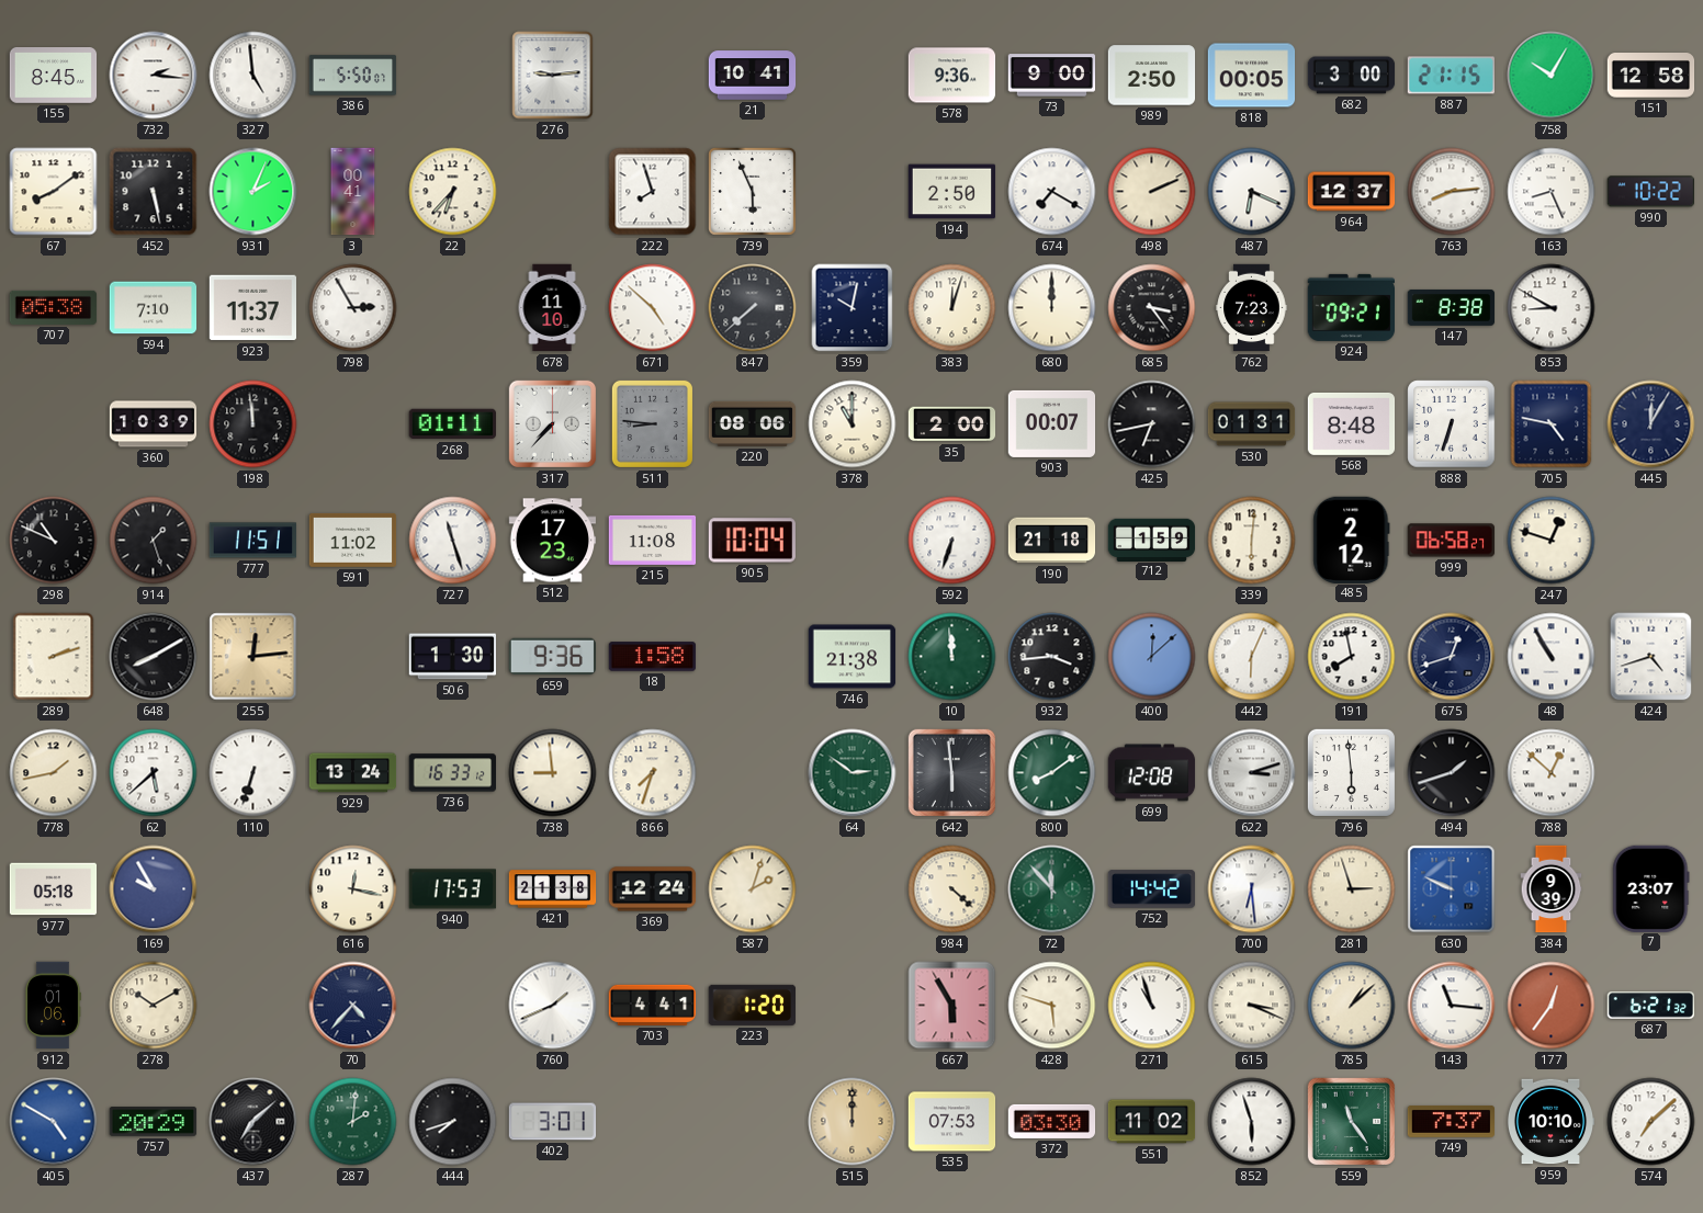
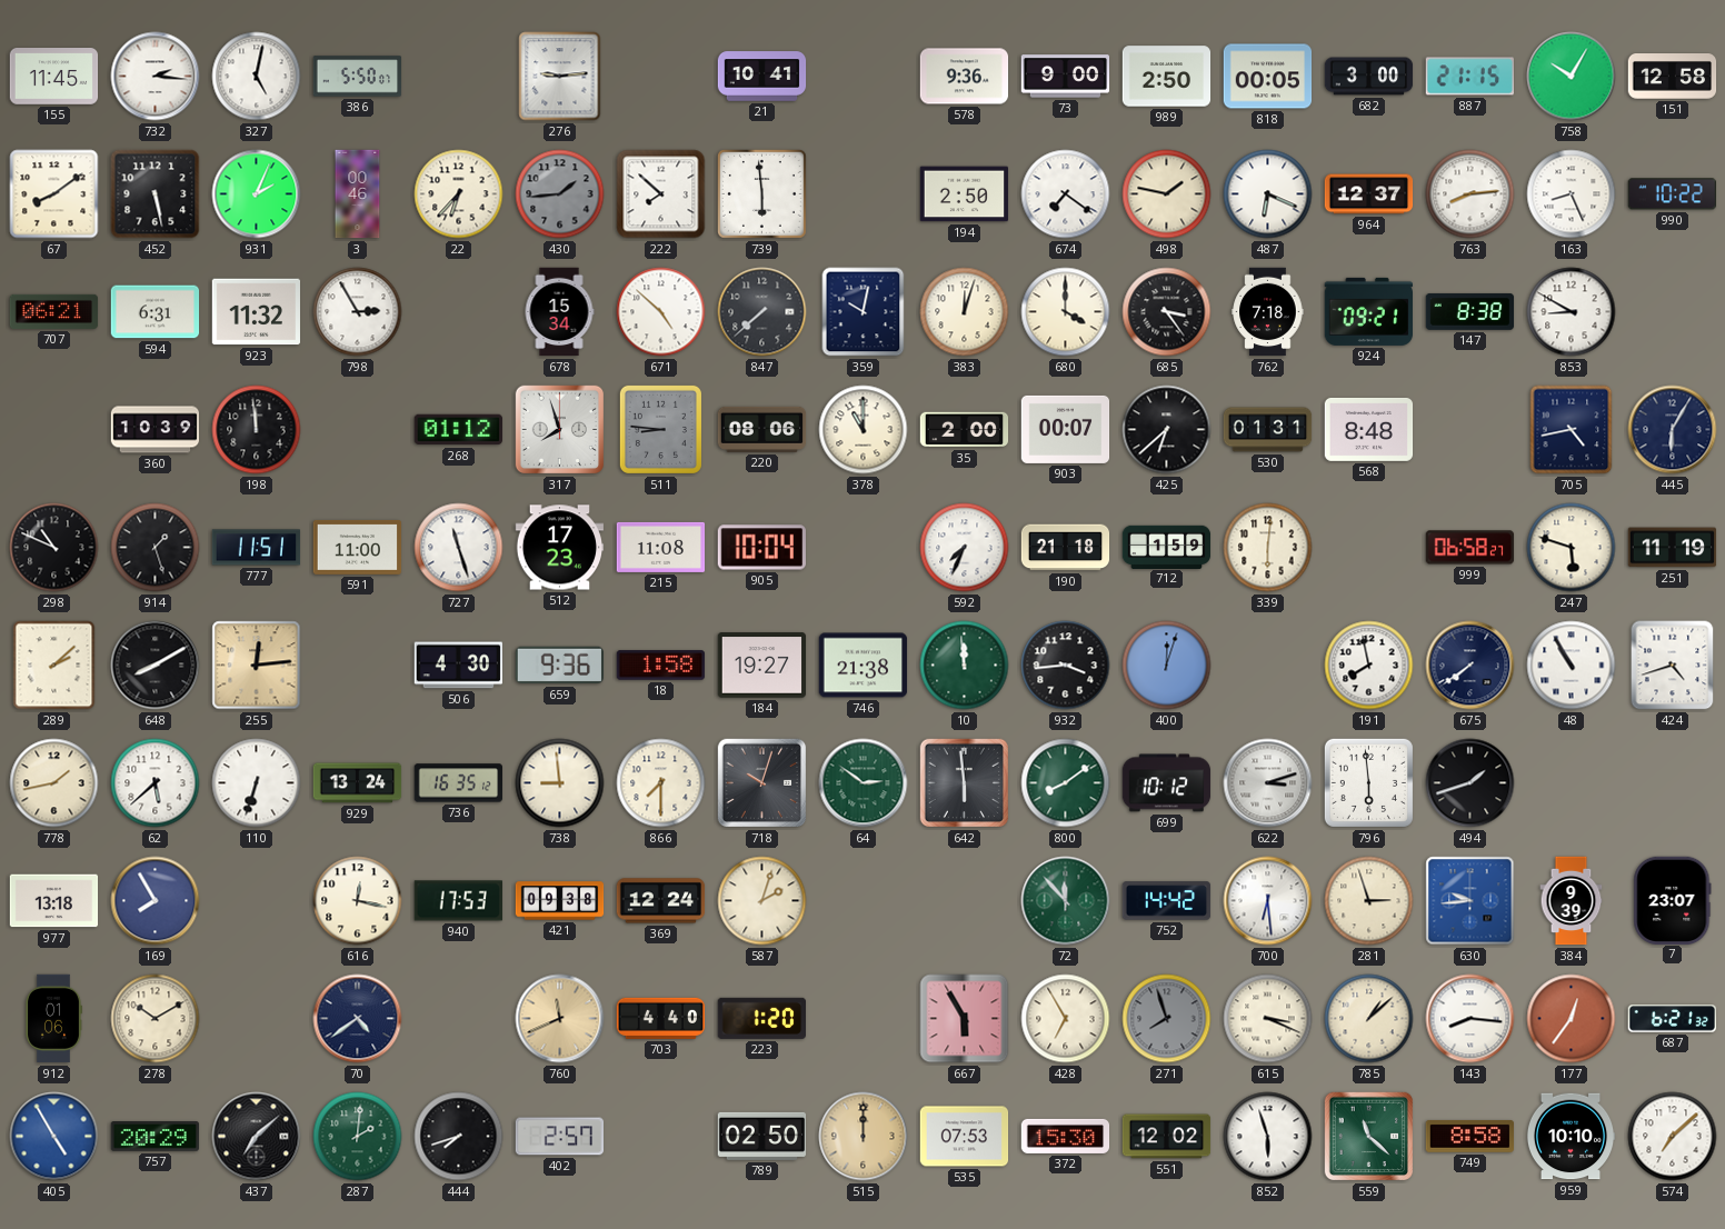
155: 8:45 -> 11:45
327: 4:59 -> 5:02
3: 00:41 -> 00:46
430: none -> 1:44
222: 7:57 -> 7:52
739: 5:56 -> 5:59
674: 7:20 -> 7:21
498: 2:11 -> 1:47
707: 05:38 -> 06:21
594: 7:10 -> 6:31
923: 11:37 -> 11:32
678: 11:10 -> 15:34
680: 12:00 -> 4:00
762: 7:23 -> 7:18
268: 01:11 -> 01:12
317: 7:37 -> 7:57
425: 6:43 -> 6:38
888: 6:33 -> none
705: 4:47 -> 4:43
445: 12:05 -> 6:05
591: 11:02 -> 11:00
592: 6:33 -> 7:34
485: 2:12 -> none
247: 12:48 -> 5:48
251: none -> 11:19
289: 2:12 -> 2:08
506: 1:30 -> 4:30
184: none -> 19:27
400: 12:08 -> 12:03
442: 6:04 -> none
675: 12:42 -> 7:39
736: 16:33 -> 16:35
866: 7:33 -> 7:30
718: none -> 10:03
699: 12:08 -> 10:12
788: 12:52 -> none
977: 05:18 -> 13:18
169: 9:55 -> 7:55
421: 21:38 -> 09:38
984: 4:22 -> none
630: 9:49 -> 9:44
70: 4:37 -> 4:39
760: 1:41 -> 11:41
760 dial: white -> champagne
703: 4:41 -> 4:40
428: 5:48 -> 6:55
271: 10:57 -> 7:57
271 dial: white -> grey
143: 11:16 -> 8:16
405: 4:50 -> 4:55
402: 3:01 -> 2:57
789: none -> 02:50
372: 03:30 -> 15:30
551: 11:02 -> 12:02
559: 11:24 -> 11:22
749: 7:37 -> 8:58
